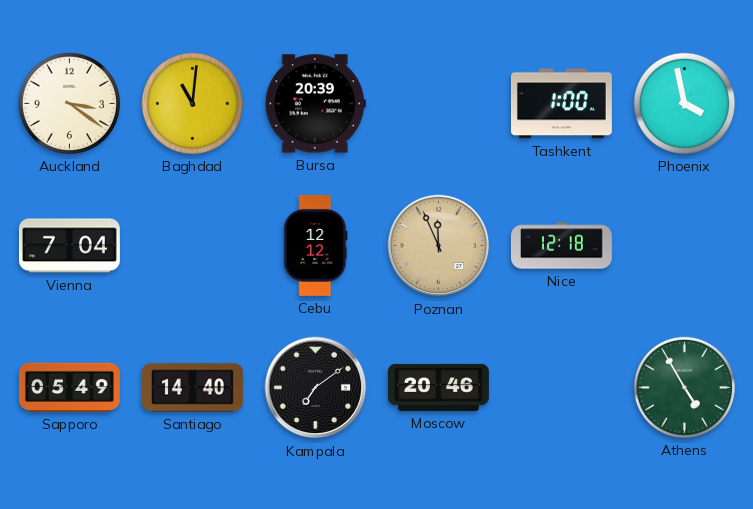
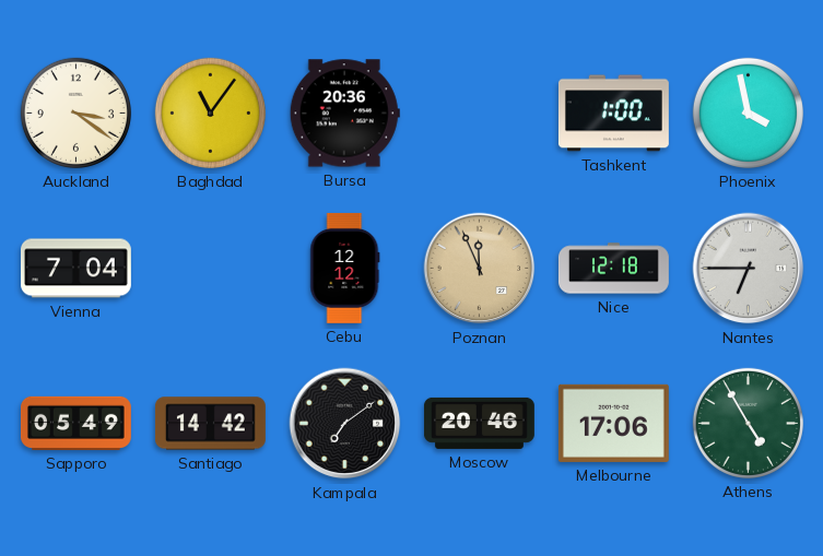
Baghdad: 11:01 -> 11:06
Bursa: 20:39 -> 20:36
Nantes: none -> 6:45
Santiago: 14:40 -> 14:42
Melbourne: none -> 17:06
